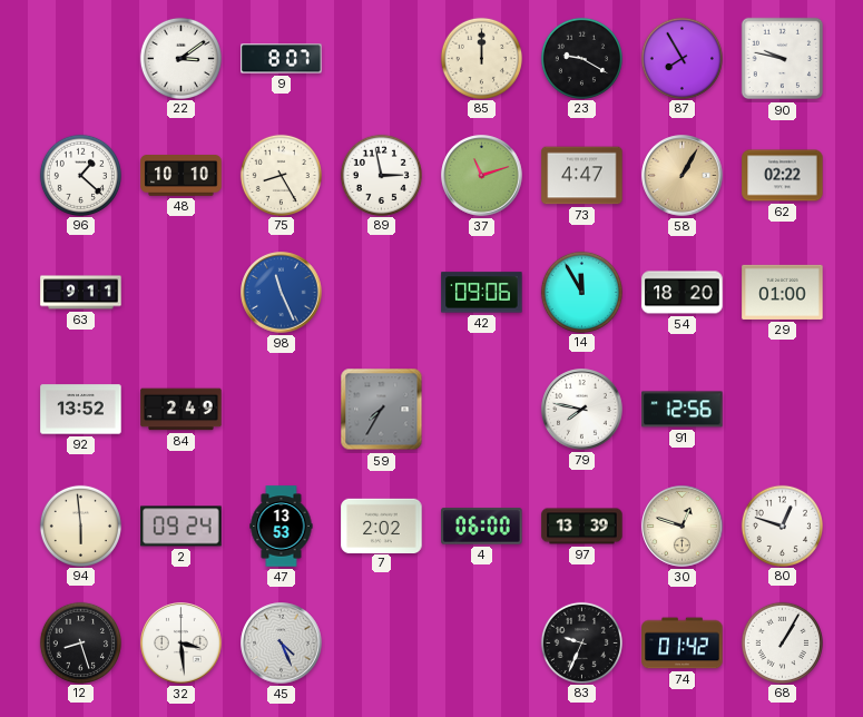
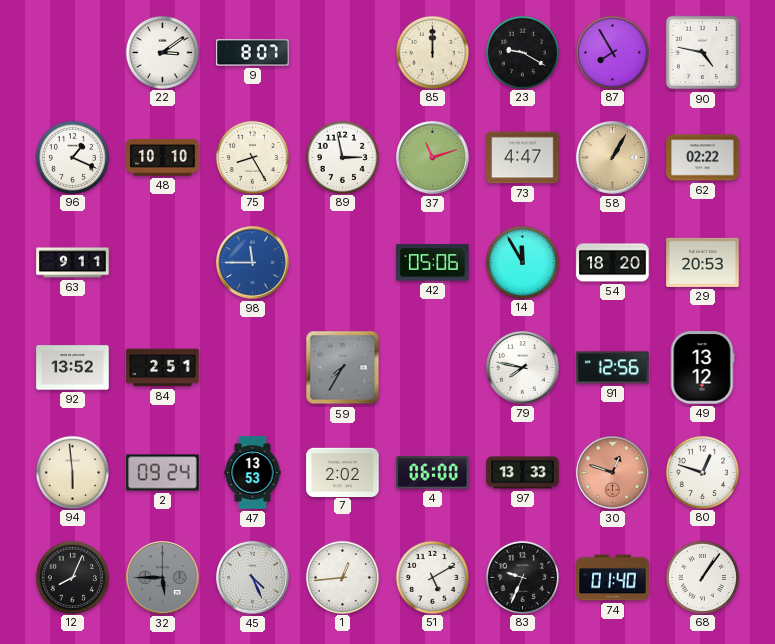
90: 9:47 -> 4:47
96: 1:22 -> 1:19
98: 11:26 -> 11:45
42: 09:06 -> 05:06
29: 01:00 -> 20:53
84: 2:49 -> 2:51
49: none -> 13:12
97: 13:39 -> 13:33
30 dial: cream -> salmon
12: 8:27 -> 8:04
32: 3:29 -> 5:45
32 dial: white -> grey
1: none -> 12:44
51: none -> 5:10
74: 01:42 -> 01:40
68: 1:05 -> 1:06
